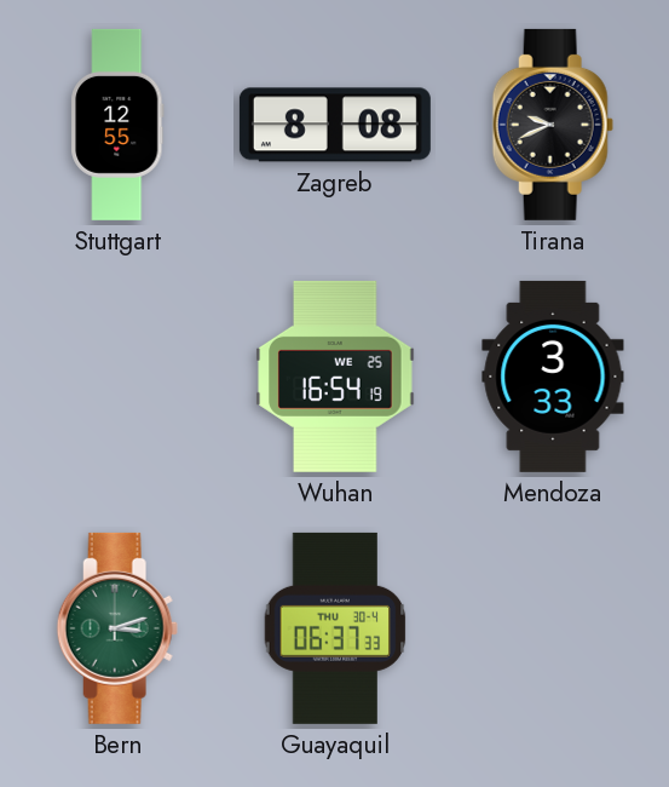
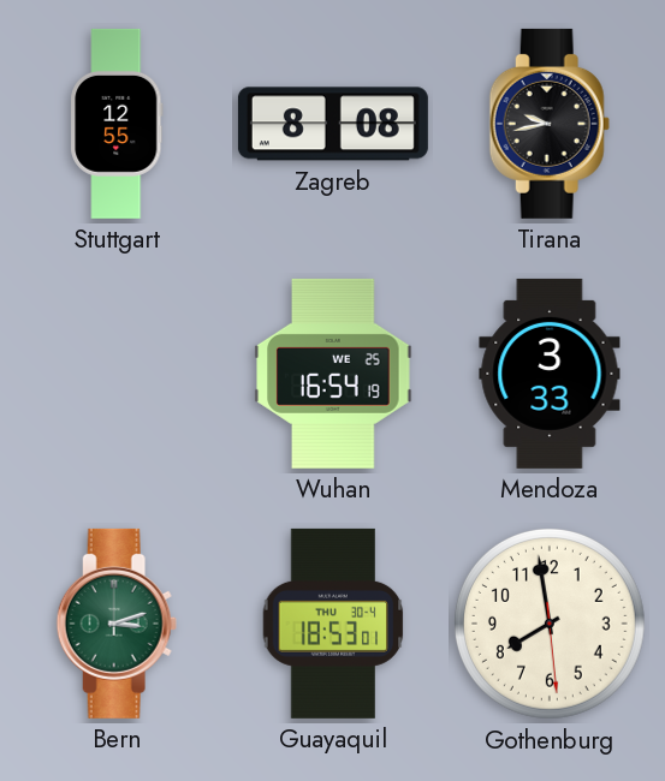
Tirana: 9:41 -> 9:43
Guayaquil: 06:37 -> 18:53
Gothenburg: none -> 7:58
